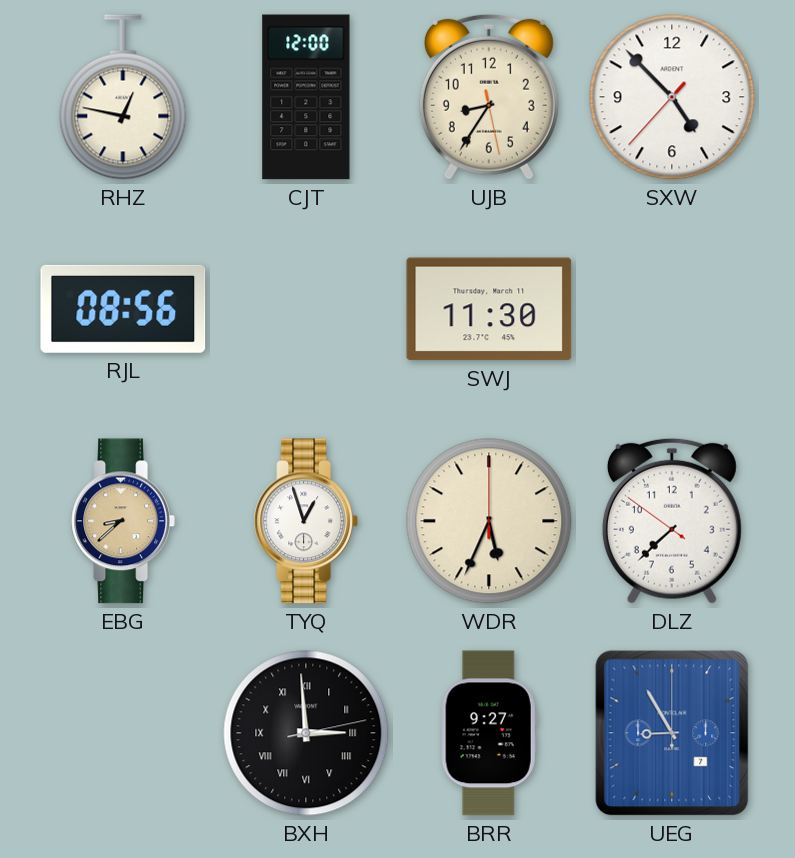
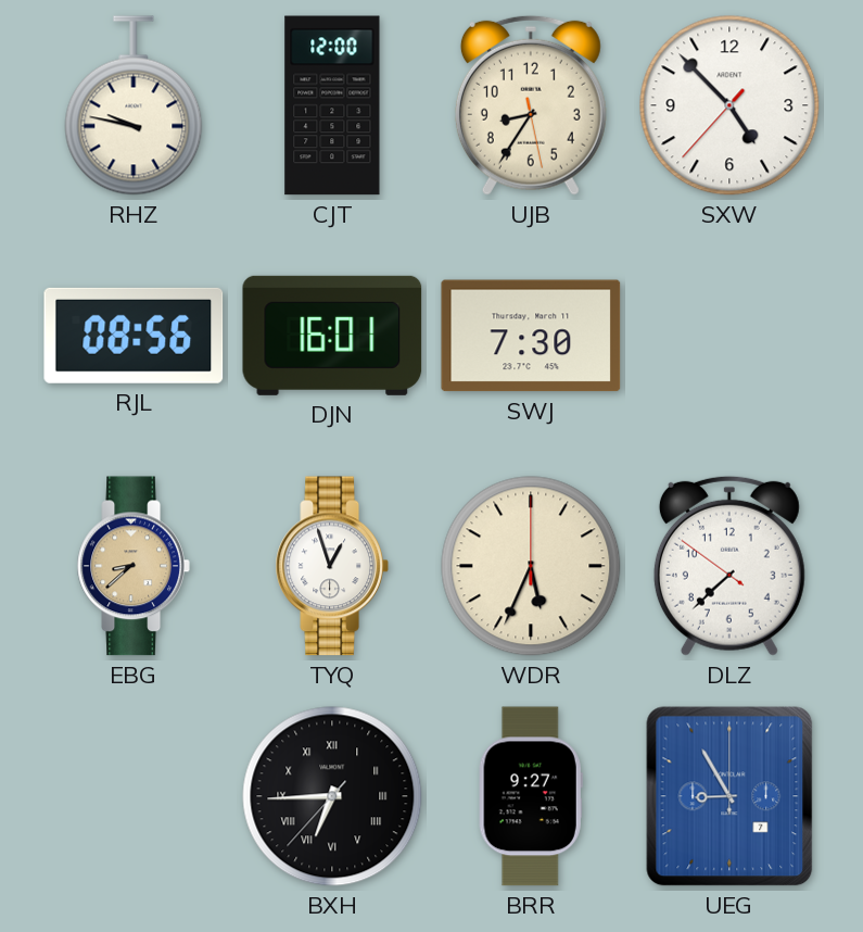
RHZ: 12:47 -> 9:47
DJN: none -> 16:01
SWJ: 11:30 -> 7:30
BXH: 2:59 -> 6:44
